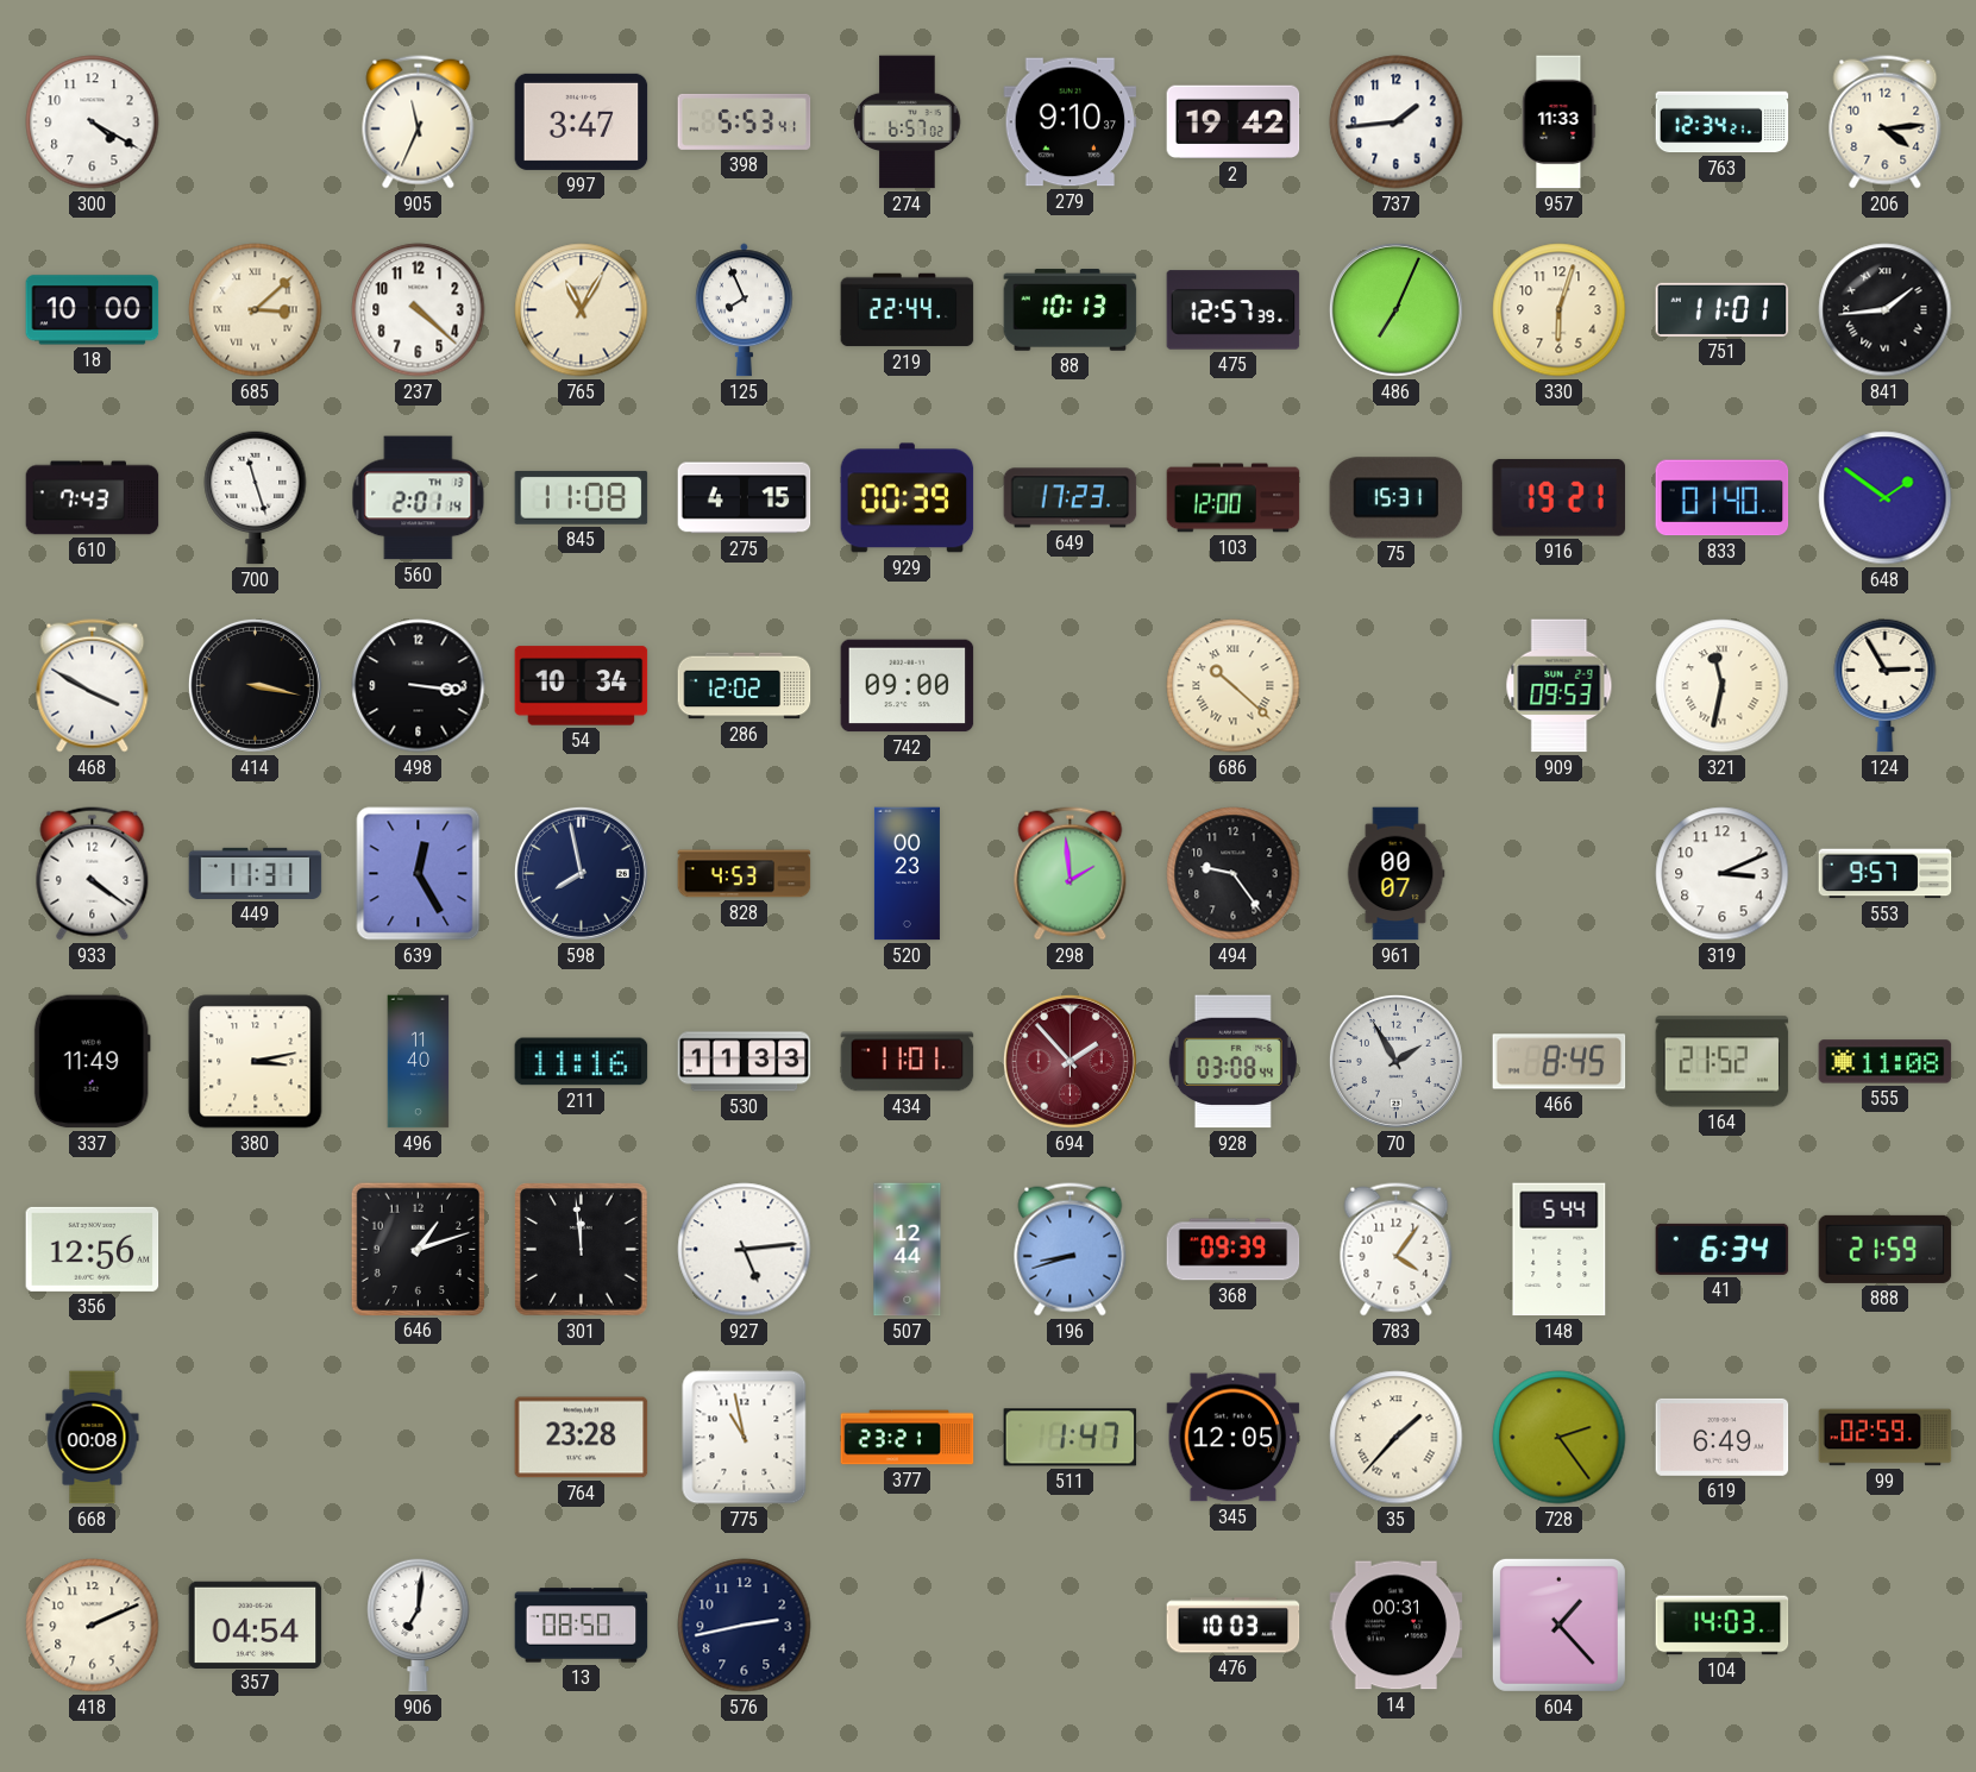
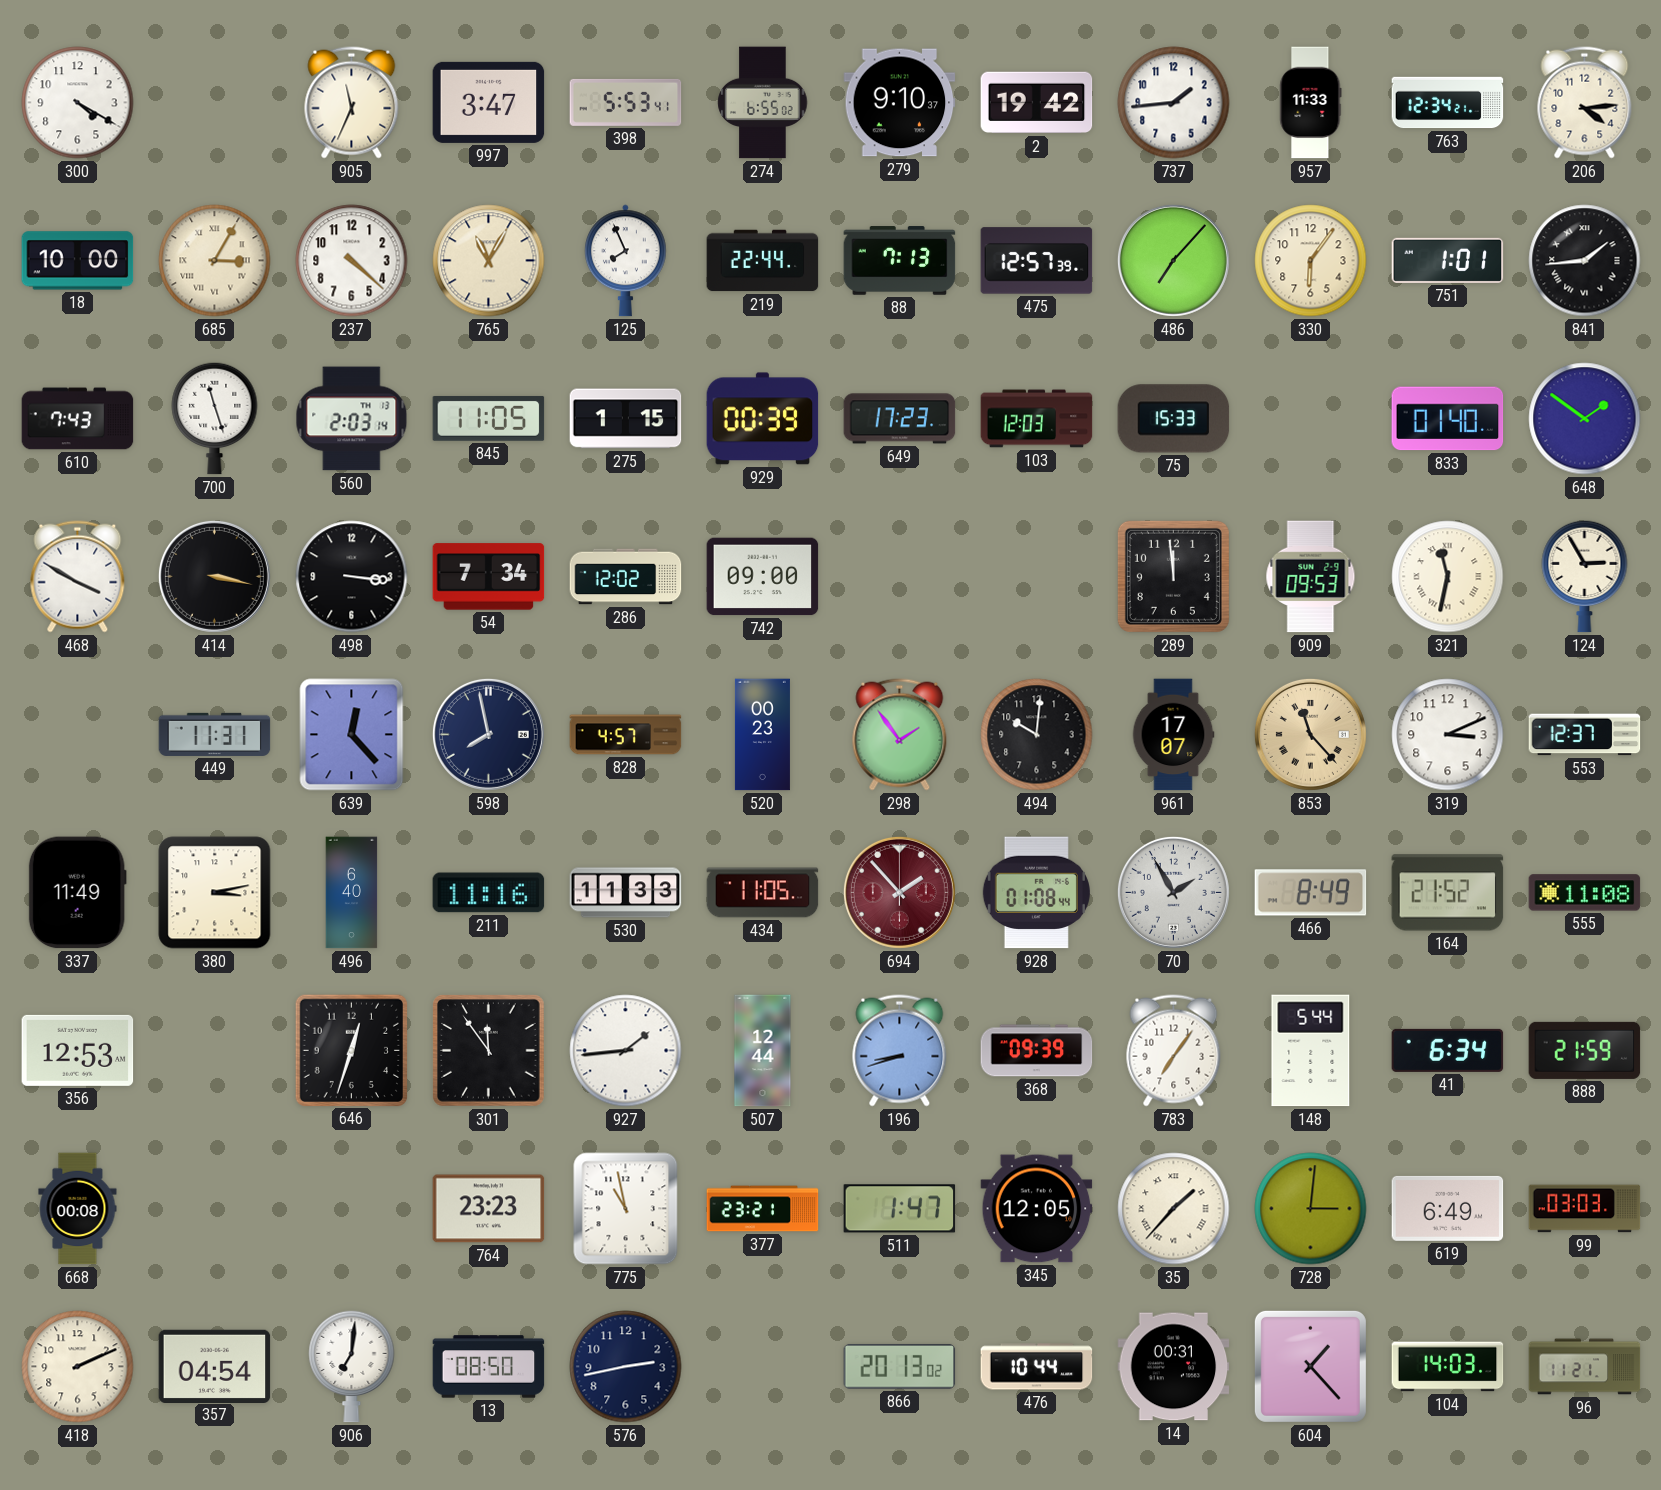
274: 6:57 -> 6:55
685: 3:08 -> 3:05
88: 10:13 -> 7:13
486: 7:04 -> 7:07
330: 6:03 -> 6:06
751: 11:01 -> 1:01
560: 2:01 -> 2:03
845: 11:08 -> 11:05
275: 4:15 -> 1:15
103: 12:00 -> 12:03
75: 15:31 -> 15:33
916: 19:21 -> none
54: 10:34 -> 7:34
686: 10:22 -> none
289: none -> 11:59
933: 4:21 -> none
639: 12:25 -> 12:23
828: 4:53 -> 4:57
298: 1:59 -> 1:54
494: 9:24 -> 10:01
961: 00:07 -> 17:07
853: none -> 11:23
553: 9:57 -> 12:37
496: 11:40 -> 6:40
434: 11:01 -> 11:05
928: 03:08 -> 01:08
466: 8:45 -> 8:49
356: 12:56 -> 12:53
646: 1:12 -> 12:33
301: 11:59 -> 11:54
927: 5:14 -> 1:44
783: 4:06 -> 7:06
764: 23:28 -> 23:23
728: 2:24 -> 3:01
99: 02:59 -> 03:03
866: none -> 20:13
476: 10:03 -> 10:44
96: none -> 11:21
